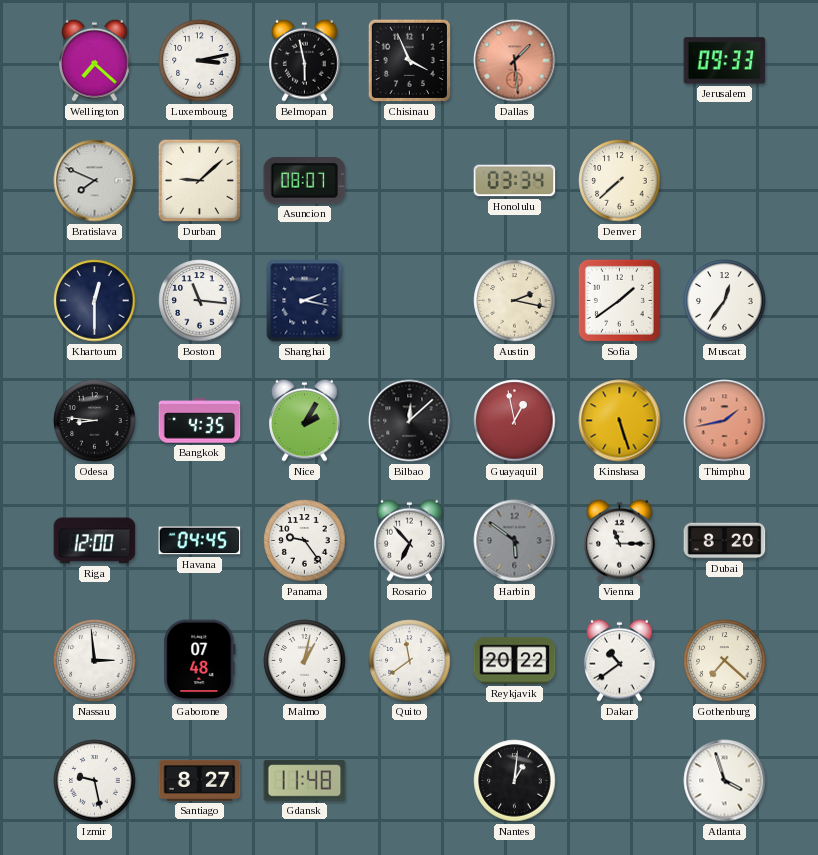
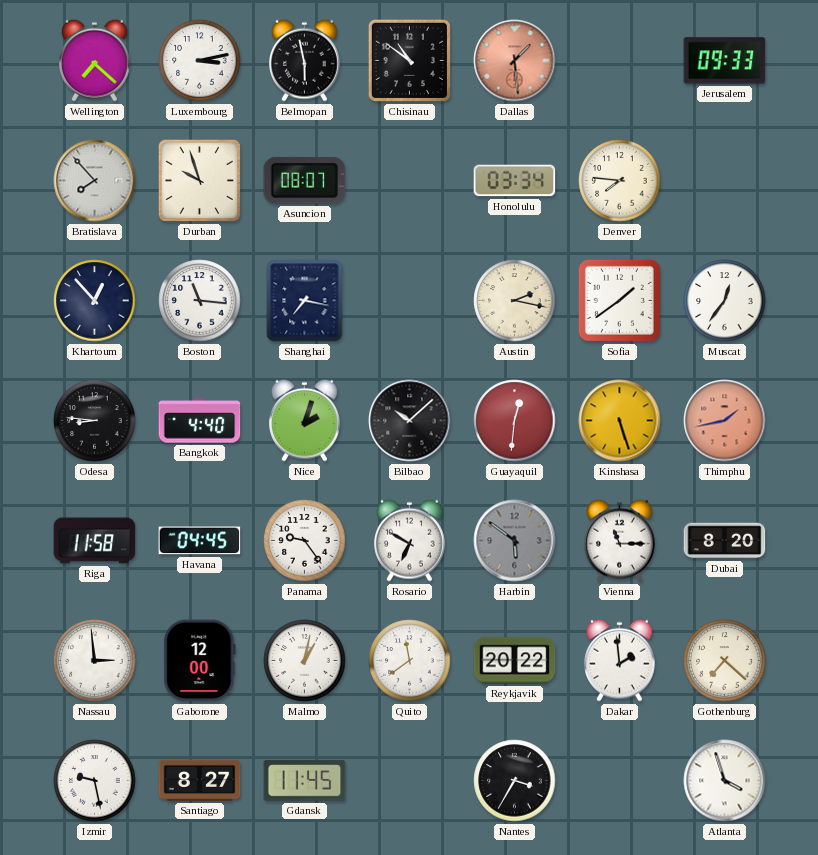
Chisinau: 3:56 -> 10:51
Bratislava: 7:49 -> 7:53
Durban: 9:08 -> 9:57
Denver: 7:38 -> 7:46
Khartoum: 12:30 -> 12:53
Shanghai: 2:17 -> 7:17
Bangkok: 4:35 -> 4:40
Nice: 2:05 -> 2:03
Bilbao: 12:08 -> 10:08
Guayaquil: 12:58 -> 12:31
Riga: 12:00 -> 11:58
Rosario: 6:53 -> 6:50
Gaborone: 07:48 -> 12:00
Dakar: 10:39 -> 1:59
Gdansk: 11:48 -> 11:45
Nantes: 1:01 -> 3:35
